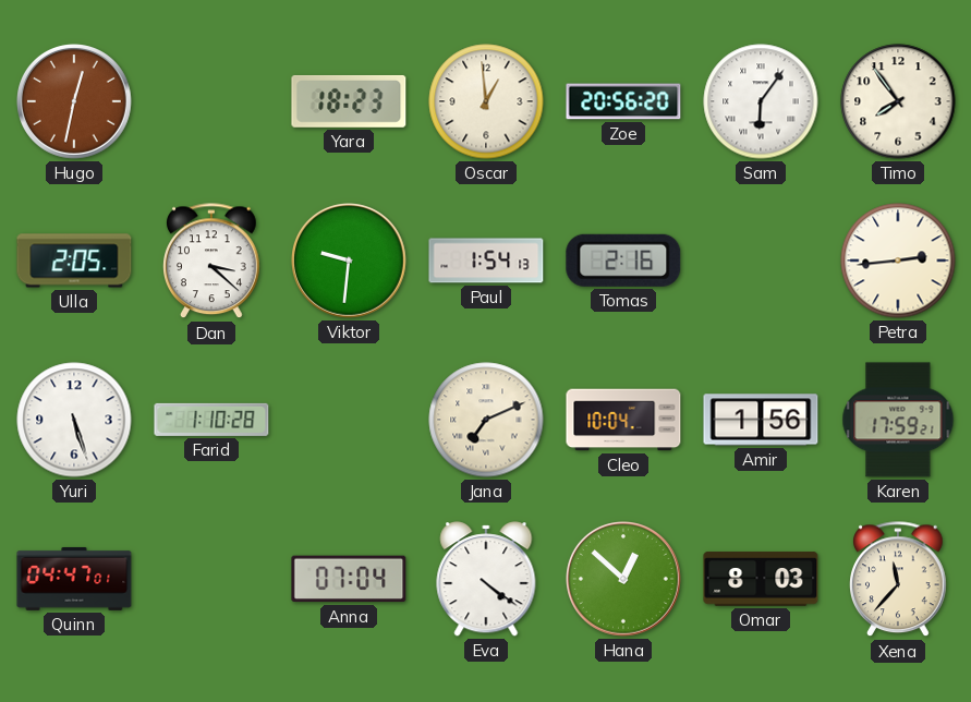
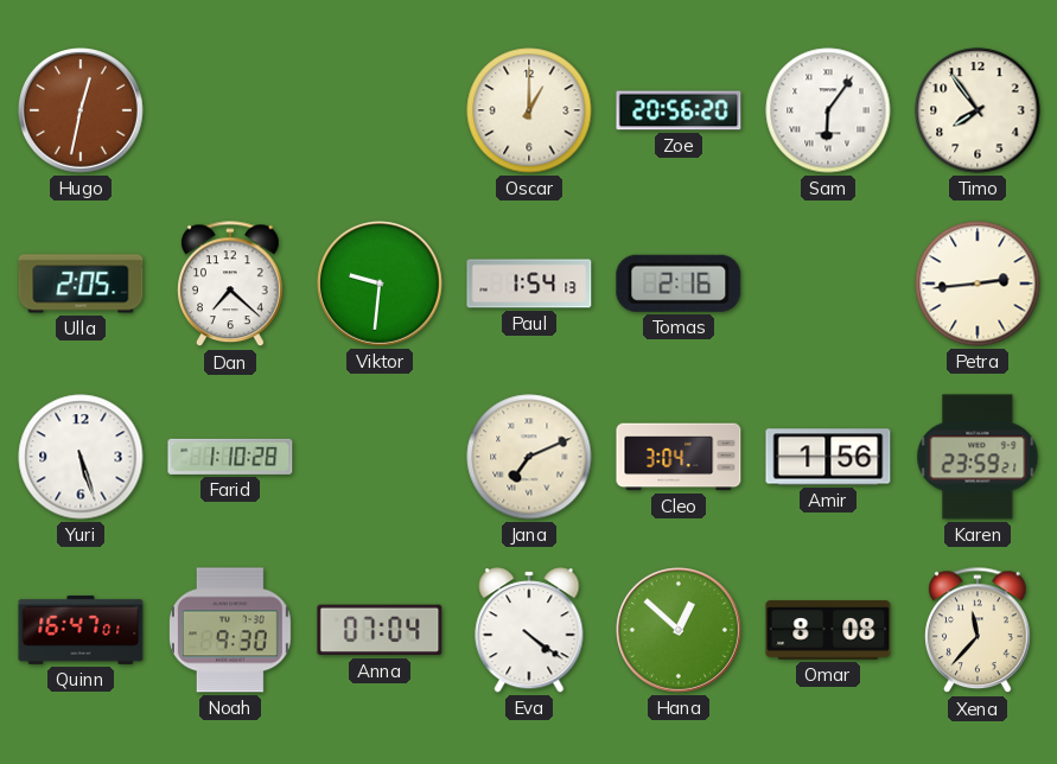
Yara: 18:23 -> none
Oscar: 12:59 -> 1:00
Dan: 3:22 -> 7:22
Cleo: 10:04 -> 3:04
Karen: 17:59 -> 23:59
Quinn: 04:47 -> 16:47
Noah: none -> 9:30
Omar: 8:03 -> 8:08
